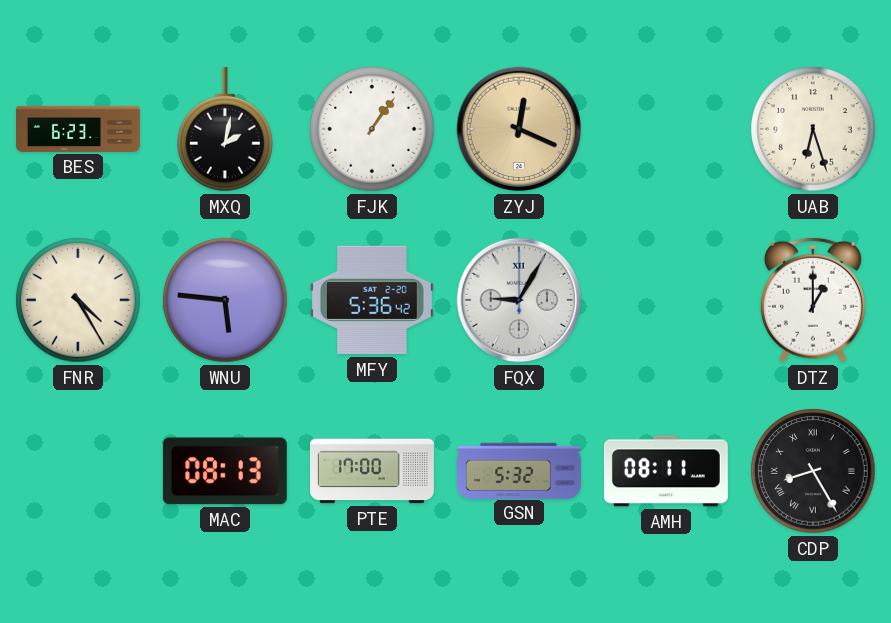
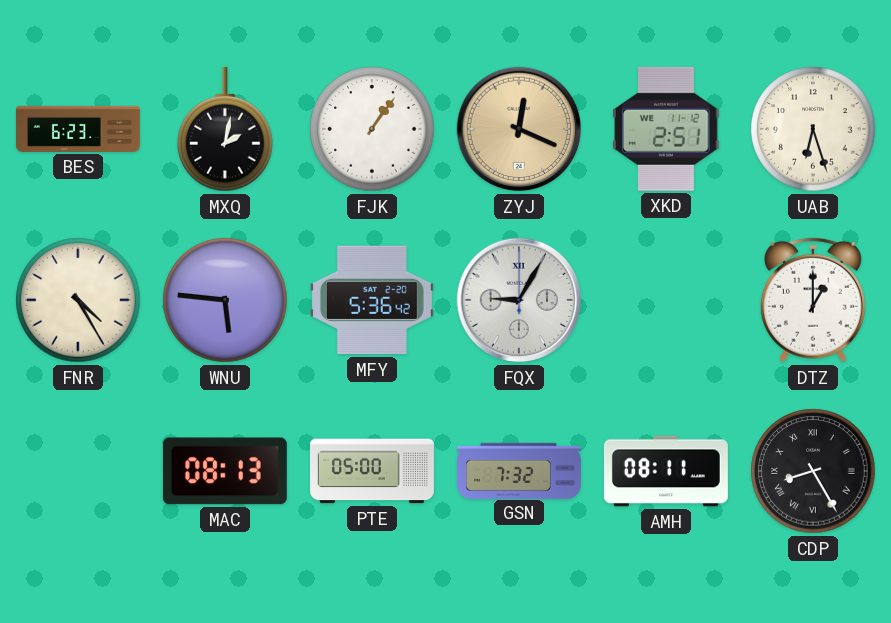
XKD: none -> 2:51
PTE: 17:00 -> 05:00
GSN: 5:32 -> 7:32
